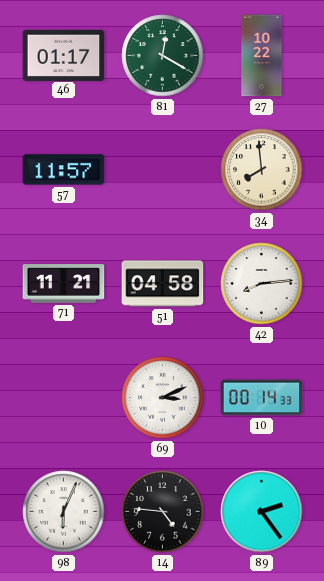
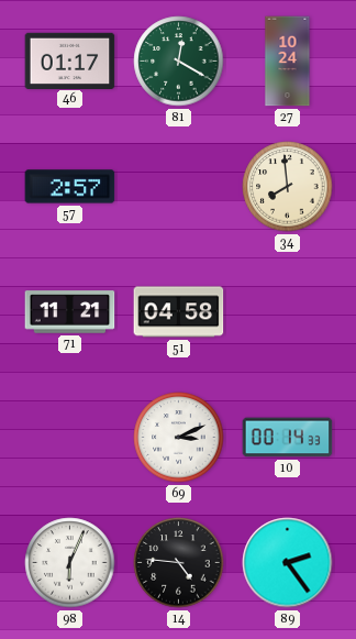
27: 10:22 -> 10:24
57: 11:57 -> 2:57
42: 8:14 -> none
